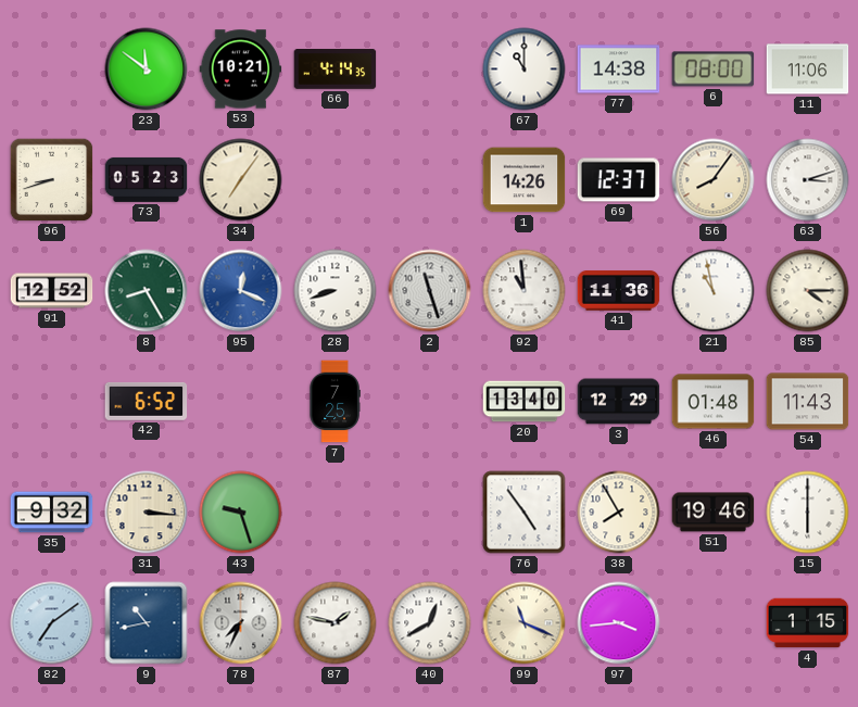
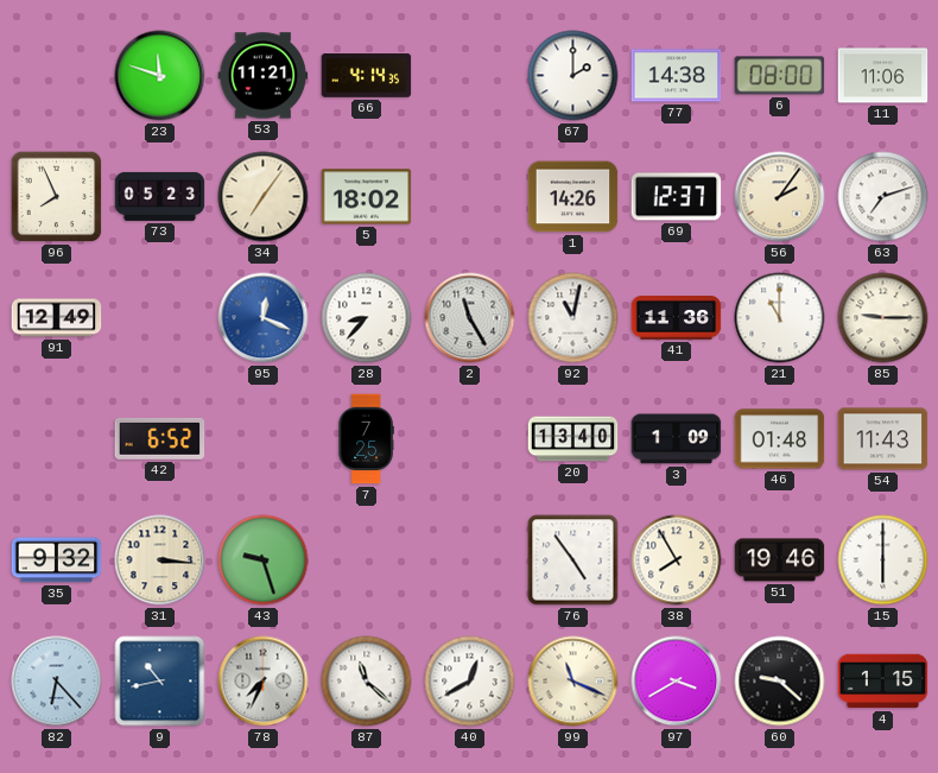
23: 11:51 -> 11:48
53: 10:21 -> 11:21
67: 11:00 -> 2:00
96: 8:42 -> 7:56
5: none -> 18:02
56: 8:06 -> 2:06
63: 3:12 -> 7:12
91: 12:52 -> 12:49
8: 8:25 -> none
28: 8:42 -> 8:37
2: 11:27 -> 11:25
92: 10:59 -> 11:02
21: 10:58 -> 11:00
85: 4:15 -> 9:15
3: 12:29 -> 1:09
82: 7:09 -> 6:23
87: 1:47 -> 11:22
97: 3:44 -> 3:40
60: none -> 9:22
